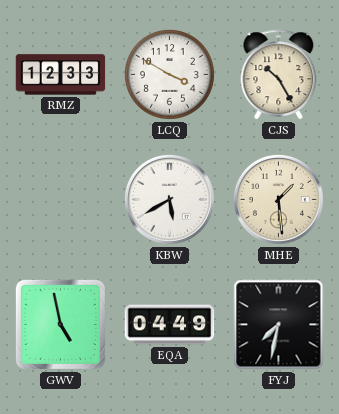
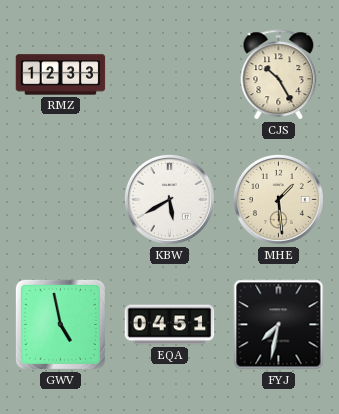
LCQ: 3:50 -> none
EQA: 04:49 -> 04:51
